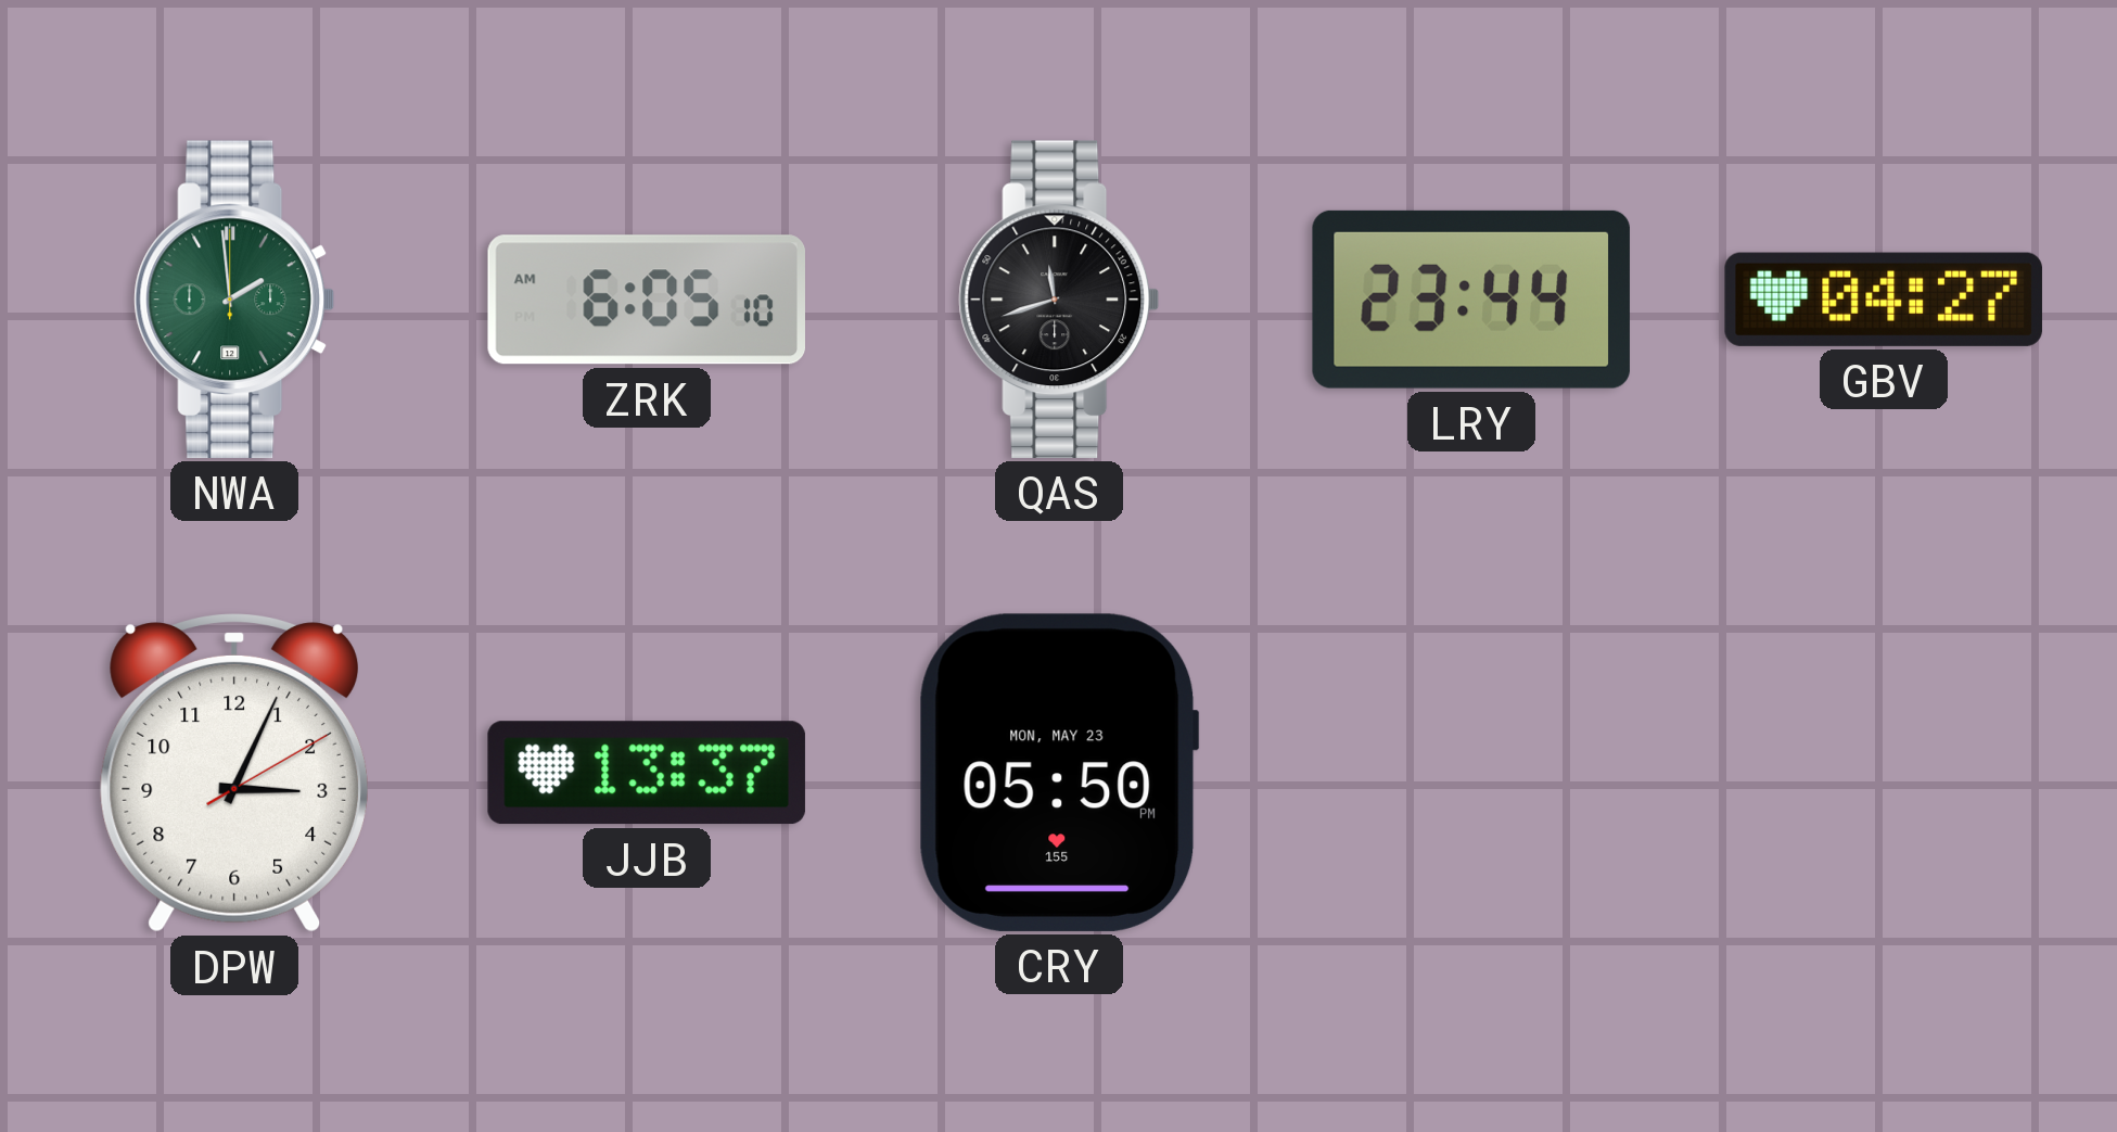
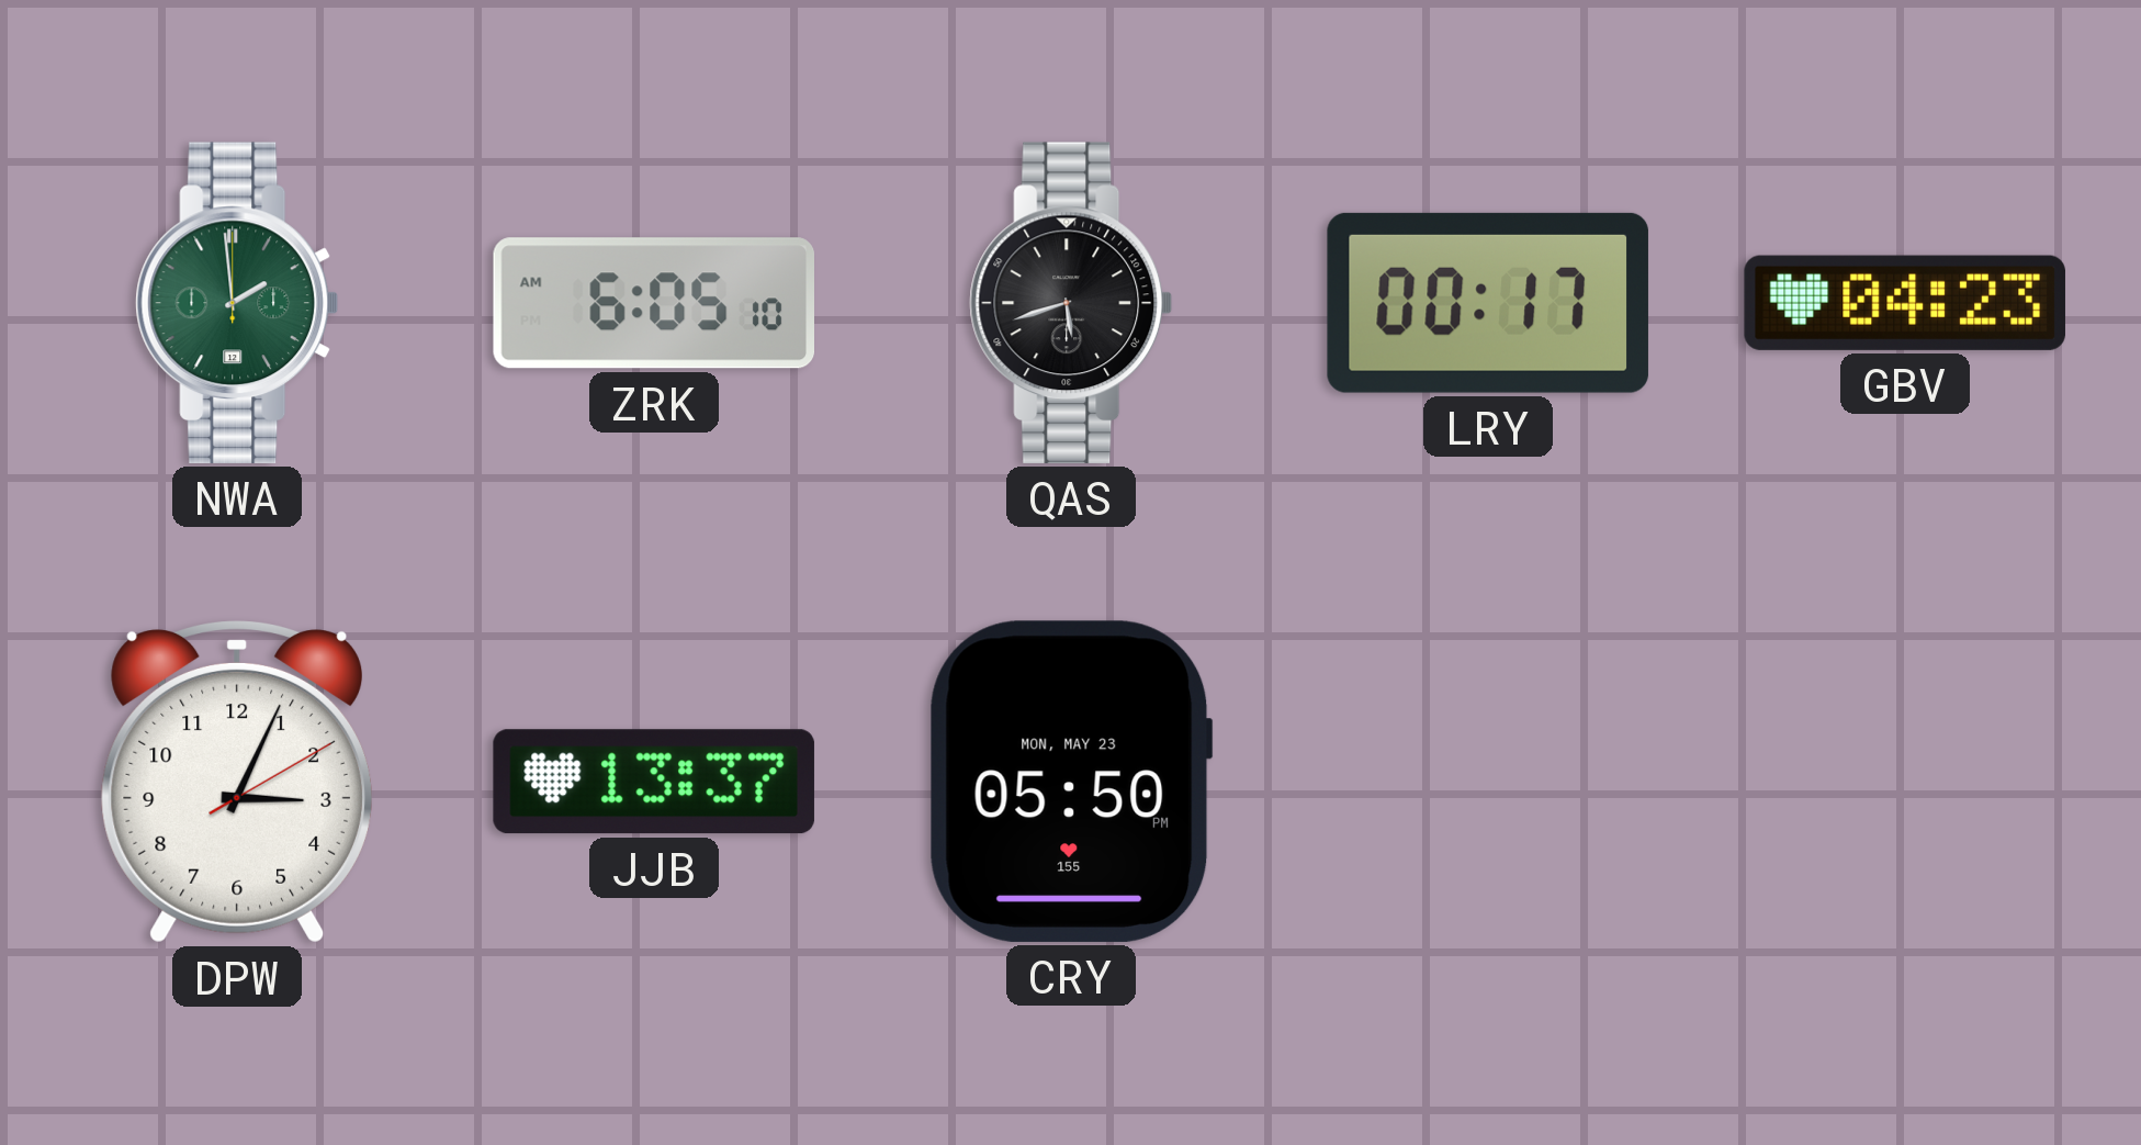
QAS: 11:42 -> 5:42
LRY: 23:44 -> 00:17
GBV: 04:27 -> 04:23
